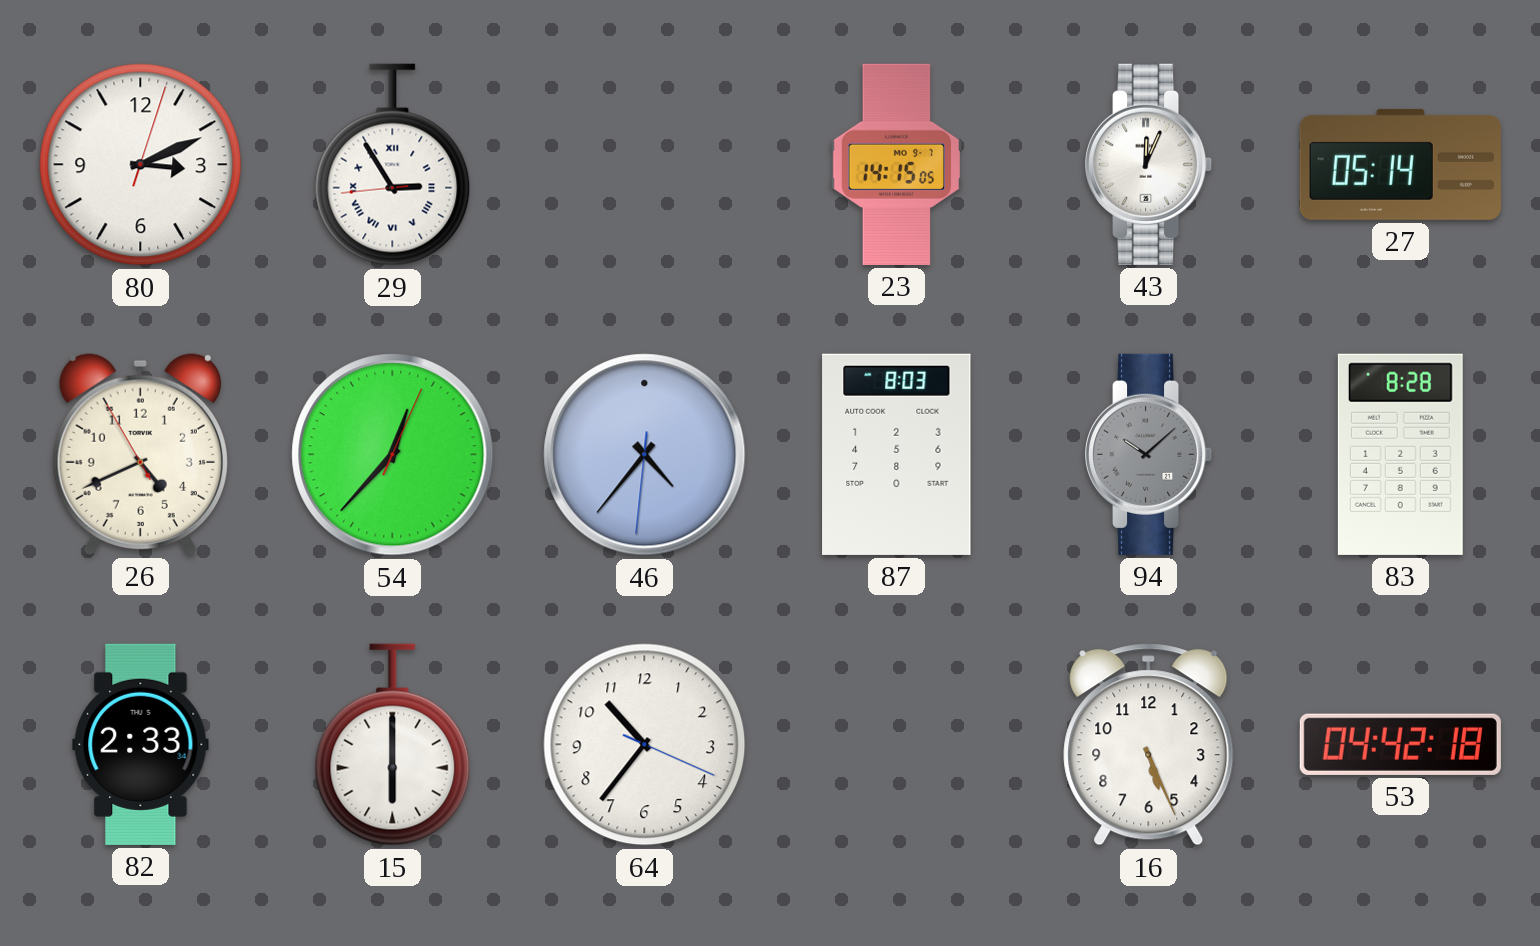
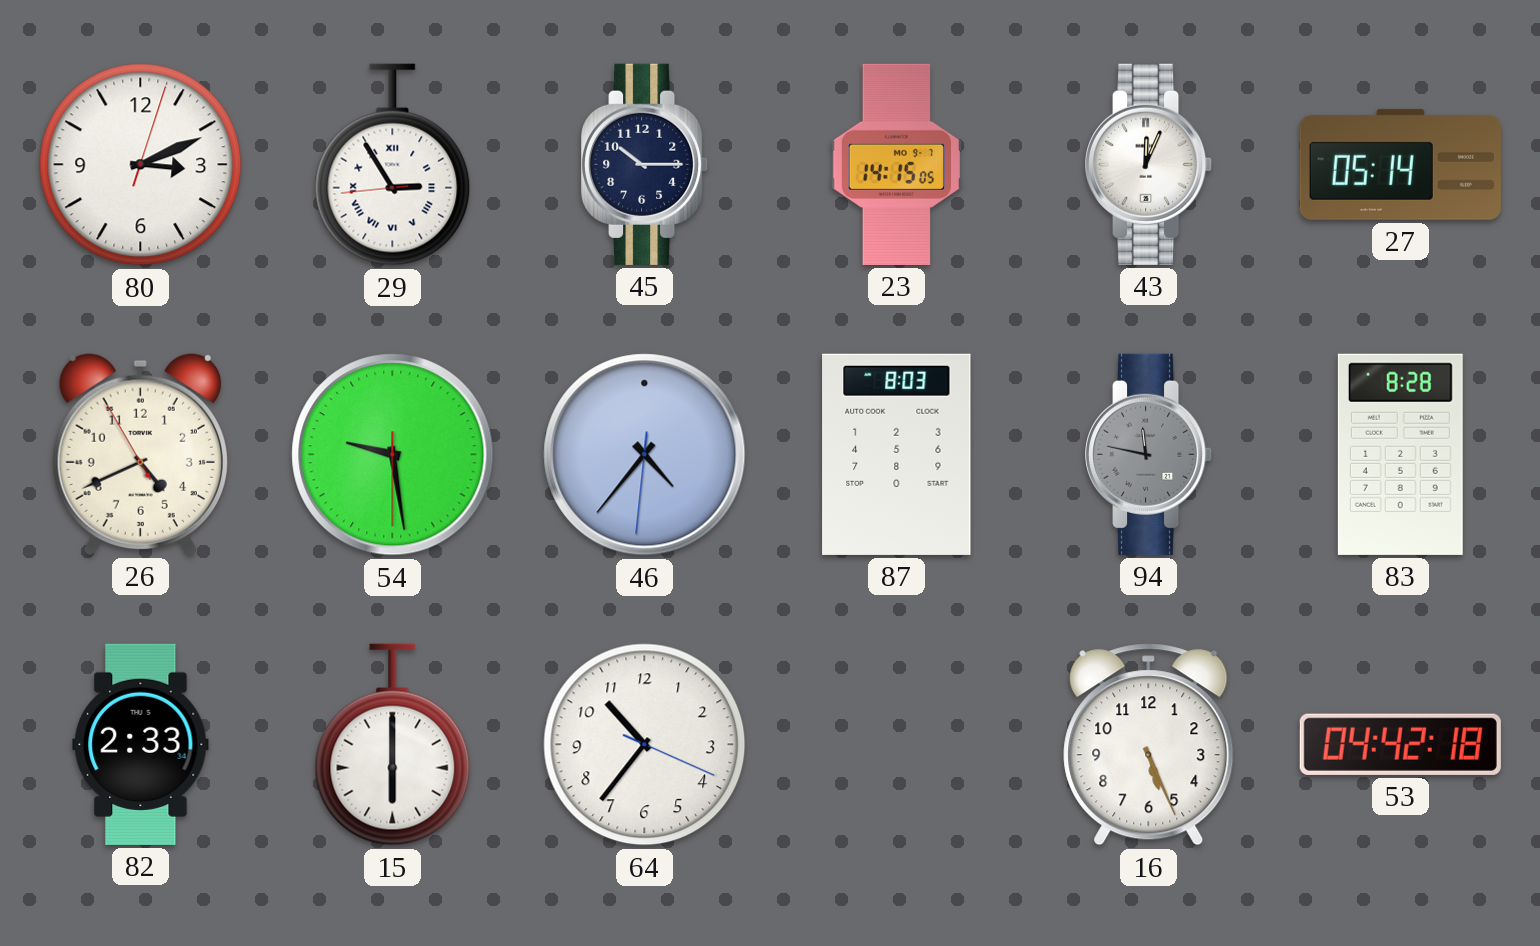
45: none -> 10:15
54: 12:37 -> 9:28
94: 10:08 -> 11:47
